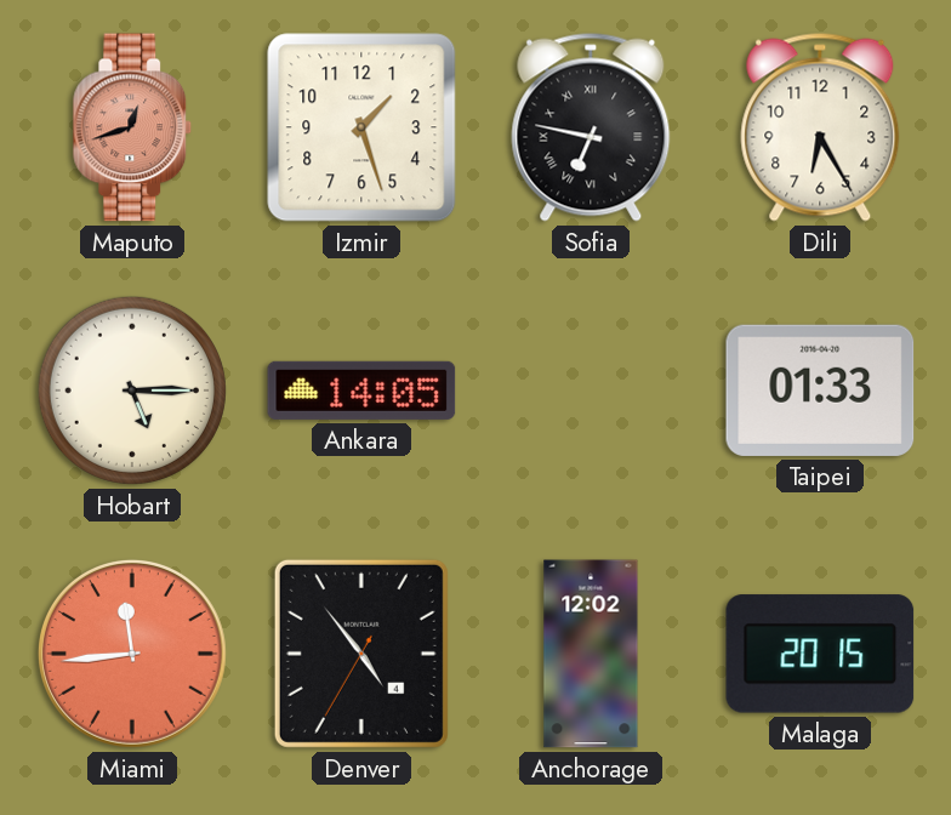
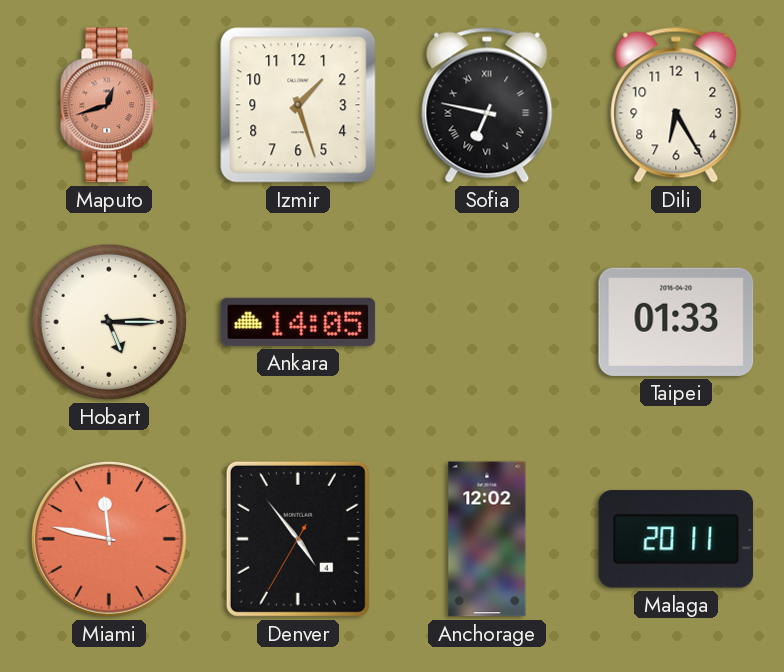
Miami: 11:44 -> 11:47
Malaga: 20:15 -> 20:11
